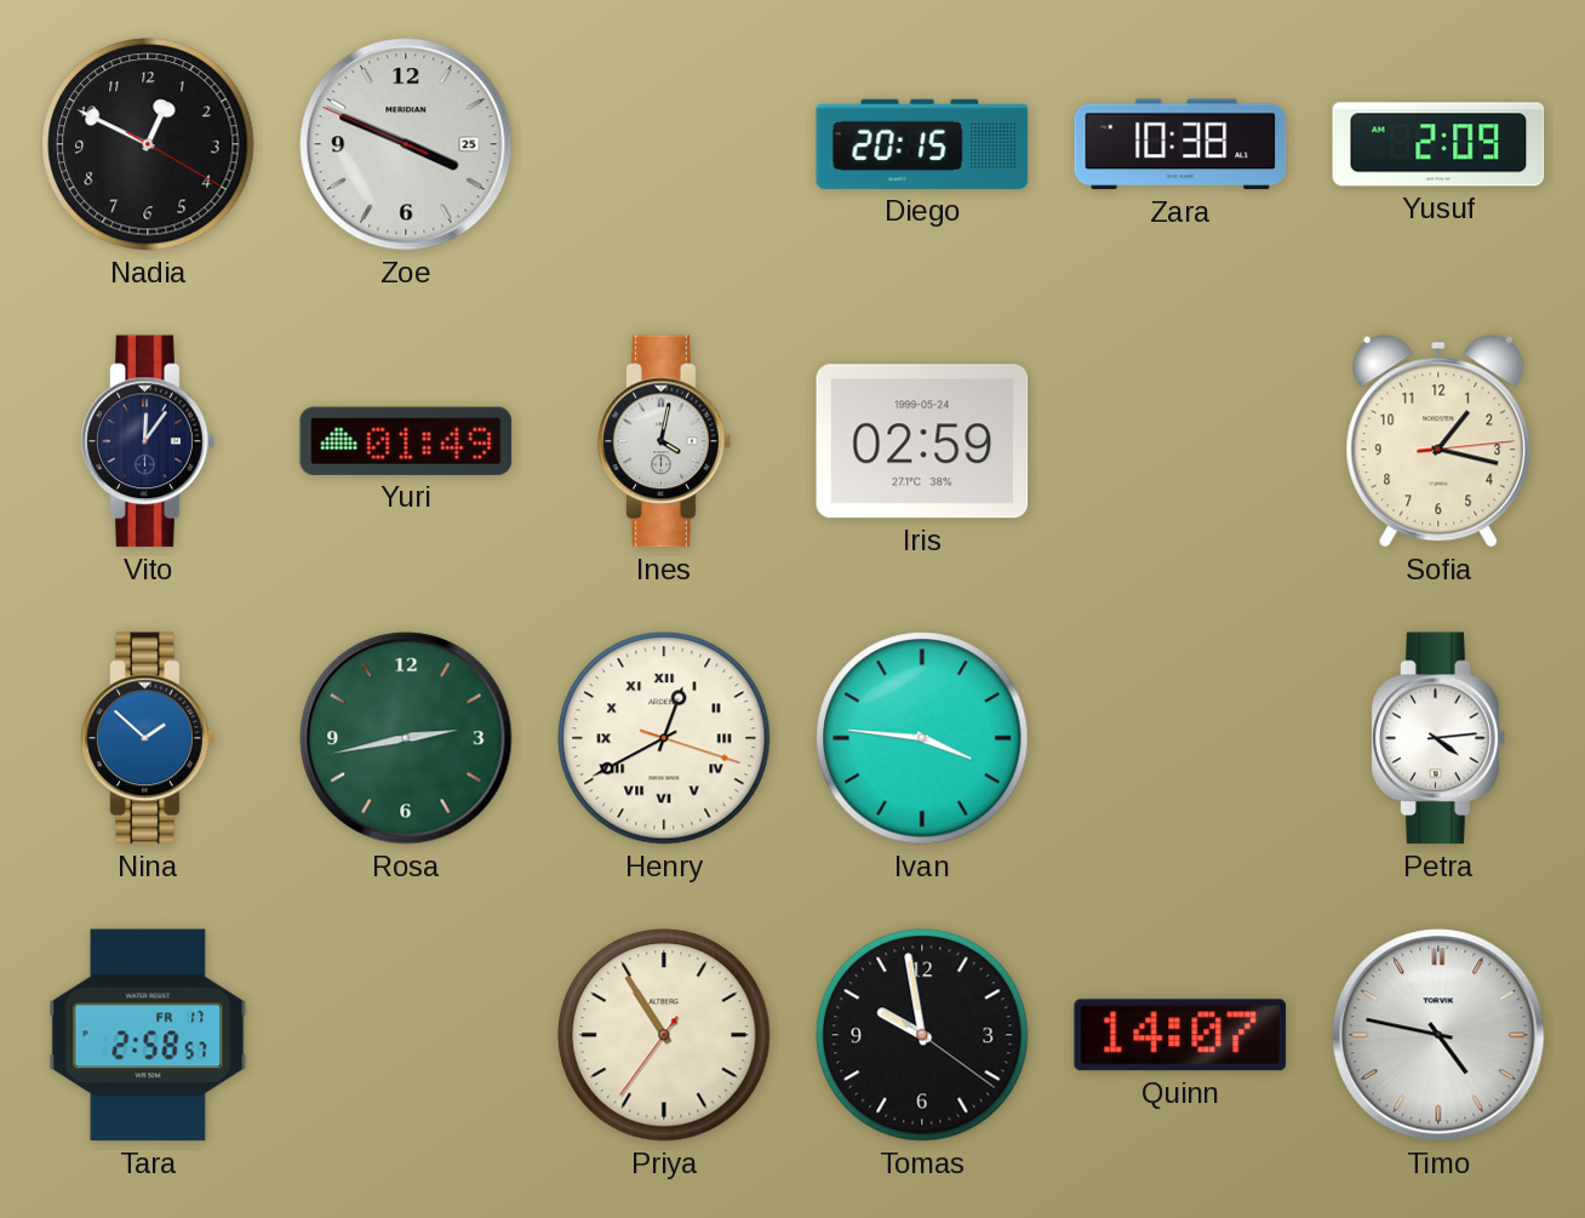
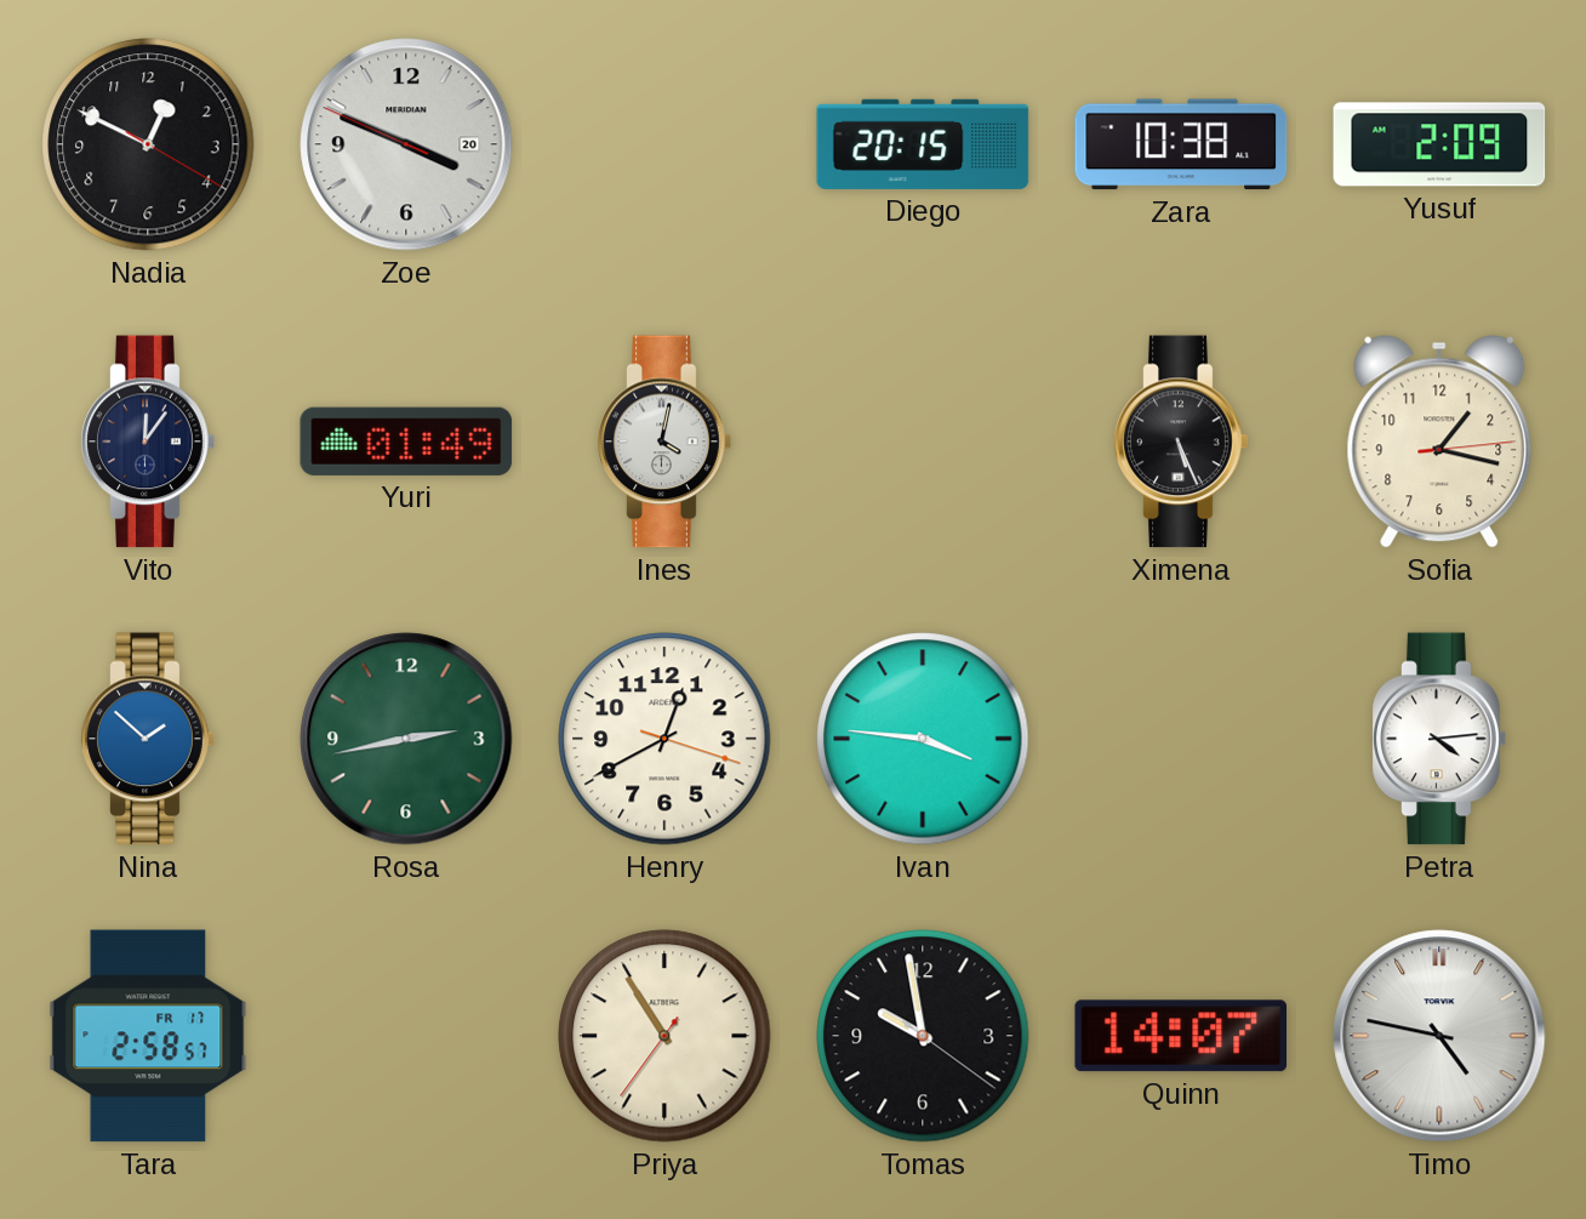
Zoe date: 25 -> 20
Iris: 02:59 -> none
Ximena: none -> 5:26
Henry numerals: Roman -> Arabic
